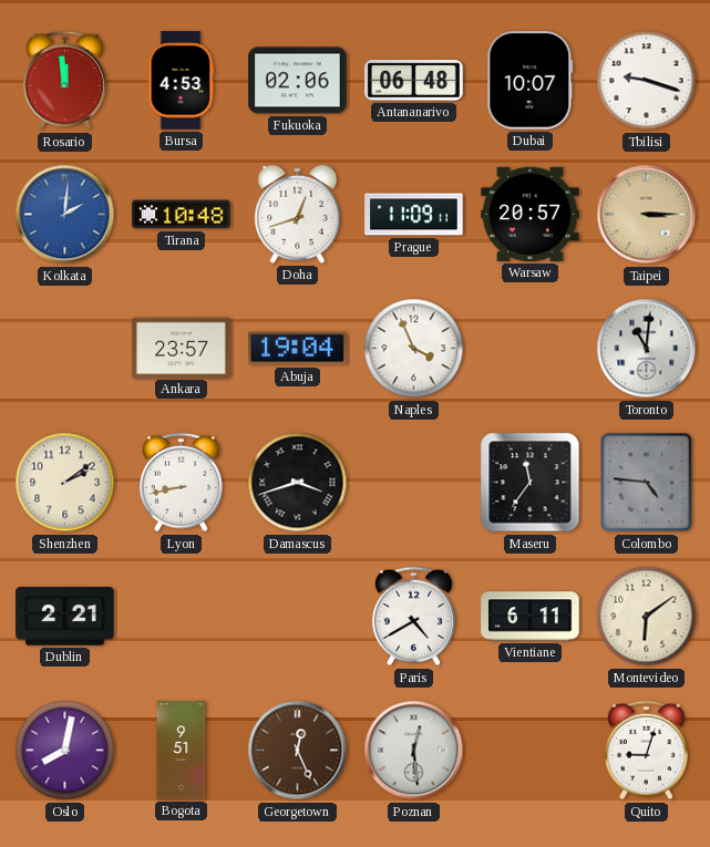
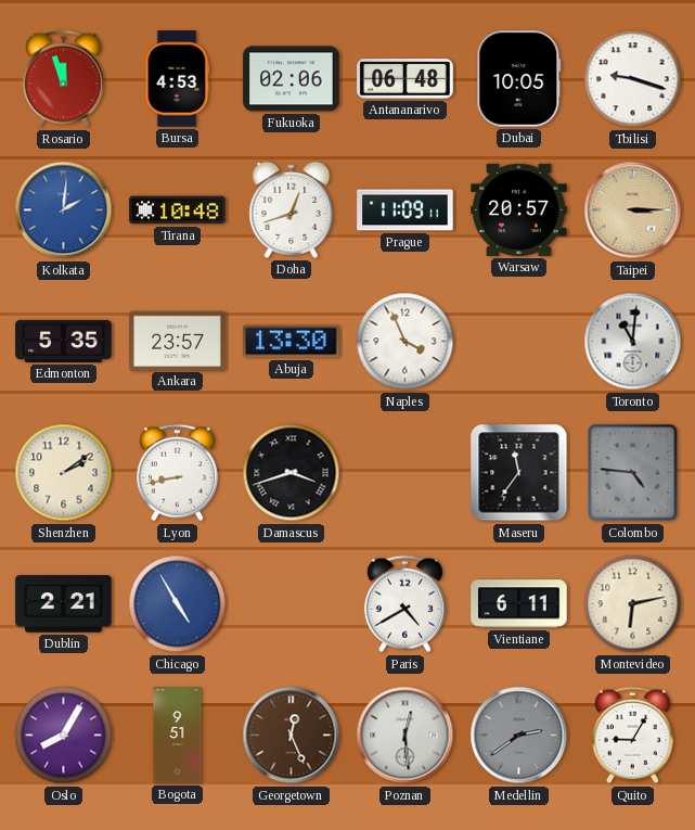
Rosario: 11:59 -> 11:57
Dubai: 10:07 -> 10:05
Edmonton: none -> 5:35
Abuja: 19:04 -> 13:30
Chicago: none -> 4:55
Montevideo: 6:09 -> 6:13
Oslo: 8:02 -> 8:05
Medellin: none -> 2:39
Quito: 9:03 -> 9:05
